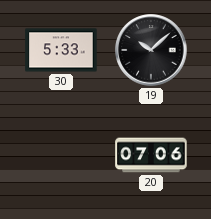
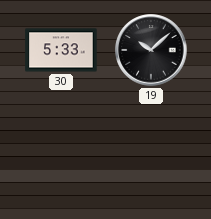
20: 07:06 -> none
